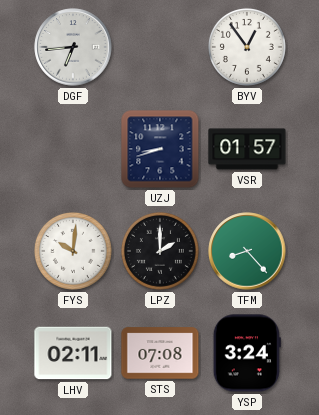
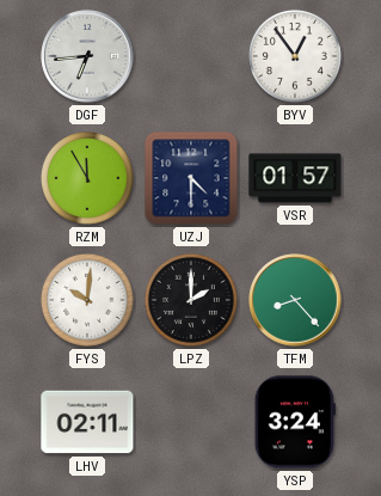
RZM: none -> 11:55
UZJ: 8:42 -> 4:30
STS: 07:08 -> none
